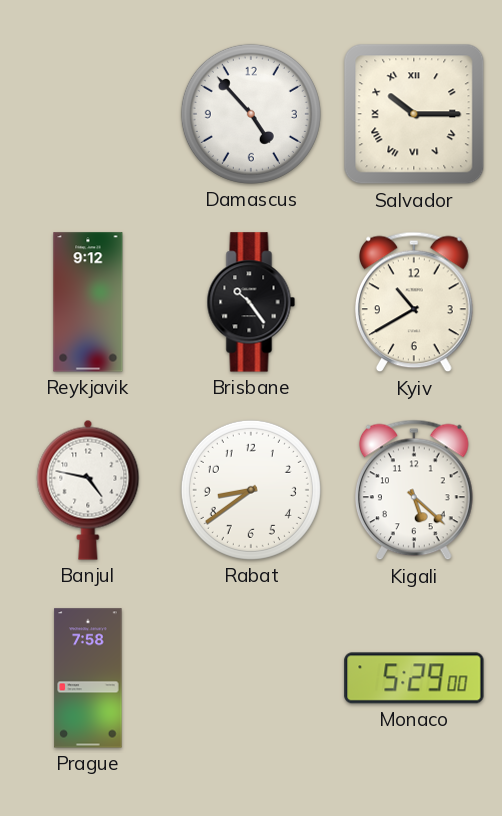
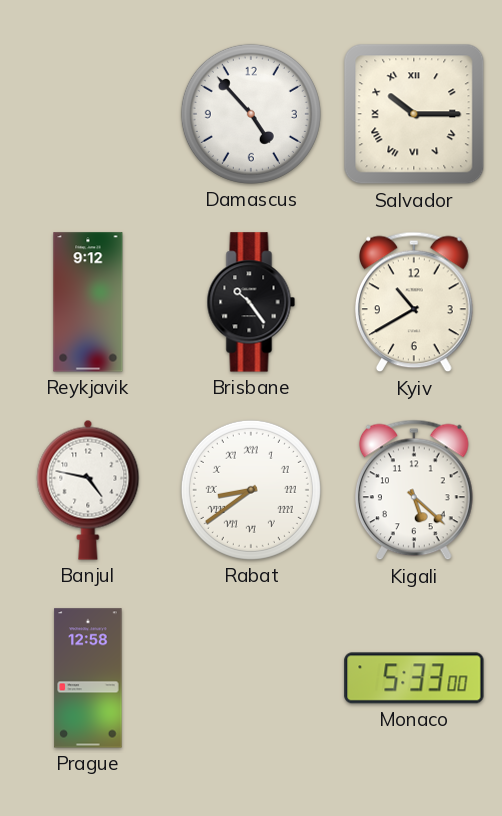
Rabat numerals: Arabic -> Roman
Prague: 7:58 -> 12:58
Monaco: 5:29 -> 5:33
